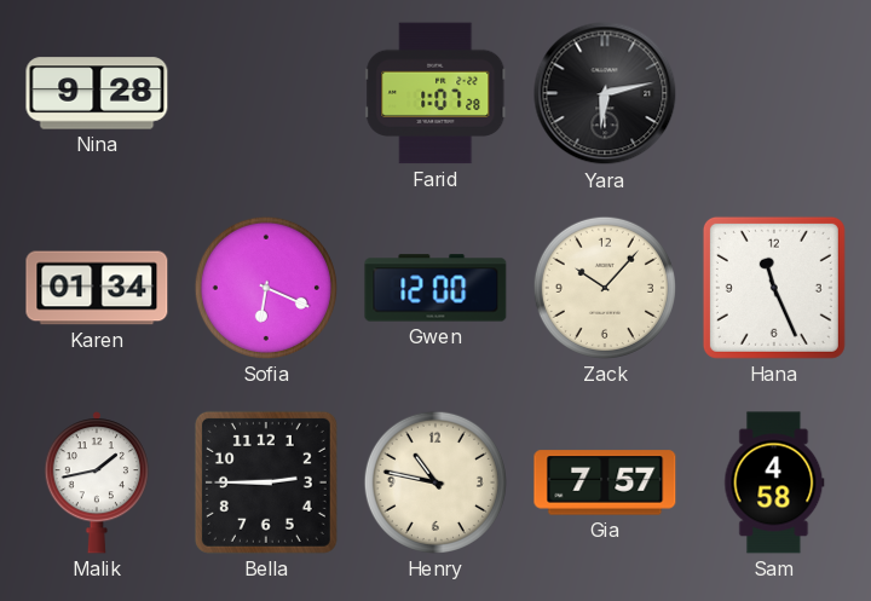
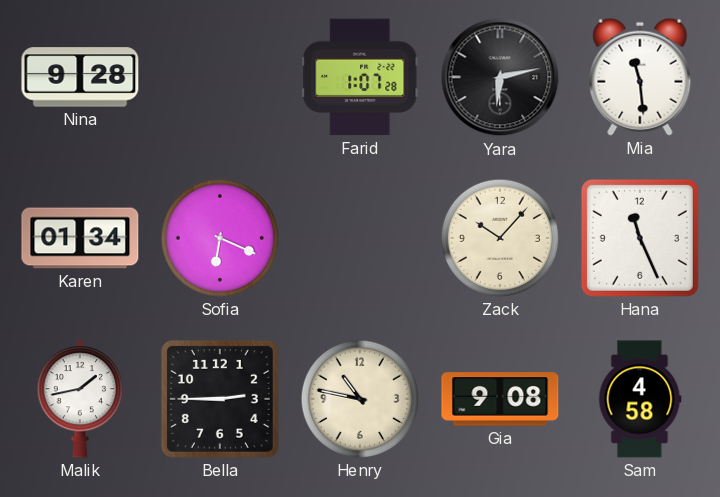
Mia: none -> 11:29
Gwen: 12:00 -> none
Gia: 7:57 -> 9:08
